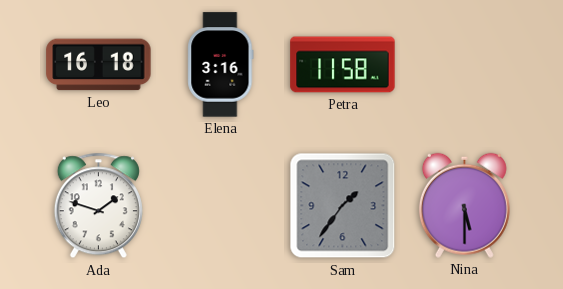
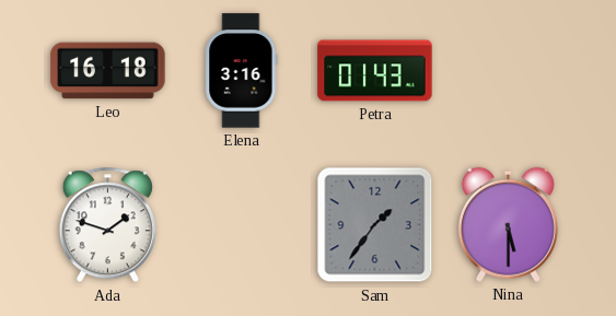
Petra: 11:58 -> 01:43
